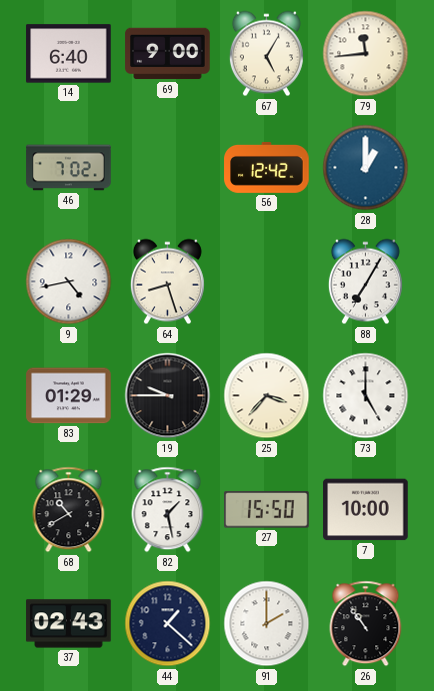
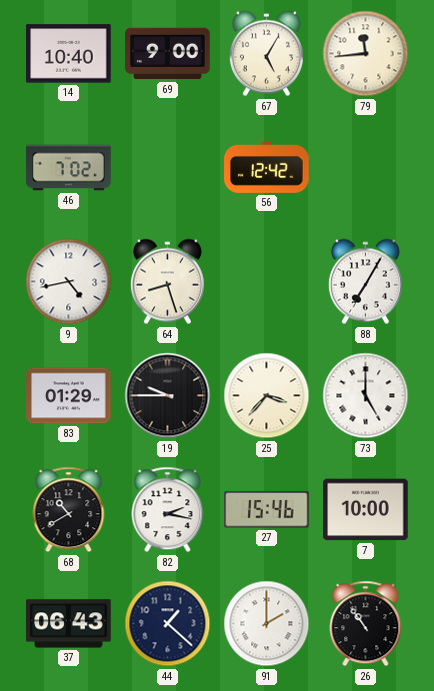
14: 6:40 -> 10:40
28: 1:00 -> none
82: 1:28 -> 2:17
27: 15:50 -> 15:46
37: 02:43 -> 06:43
